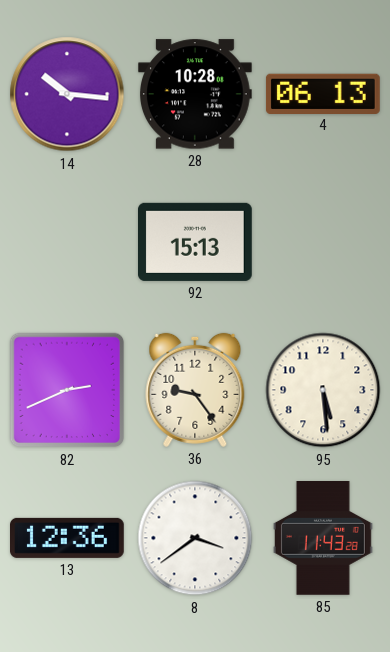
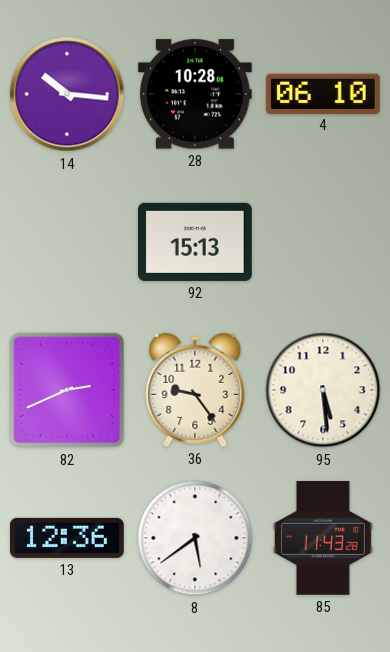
4: 06:13 -> 06:10
8: 3:39 -> 5:39
